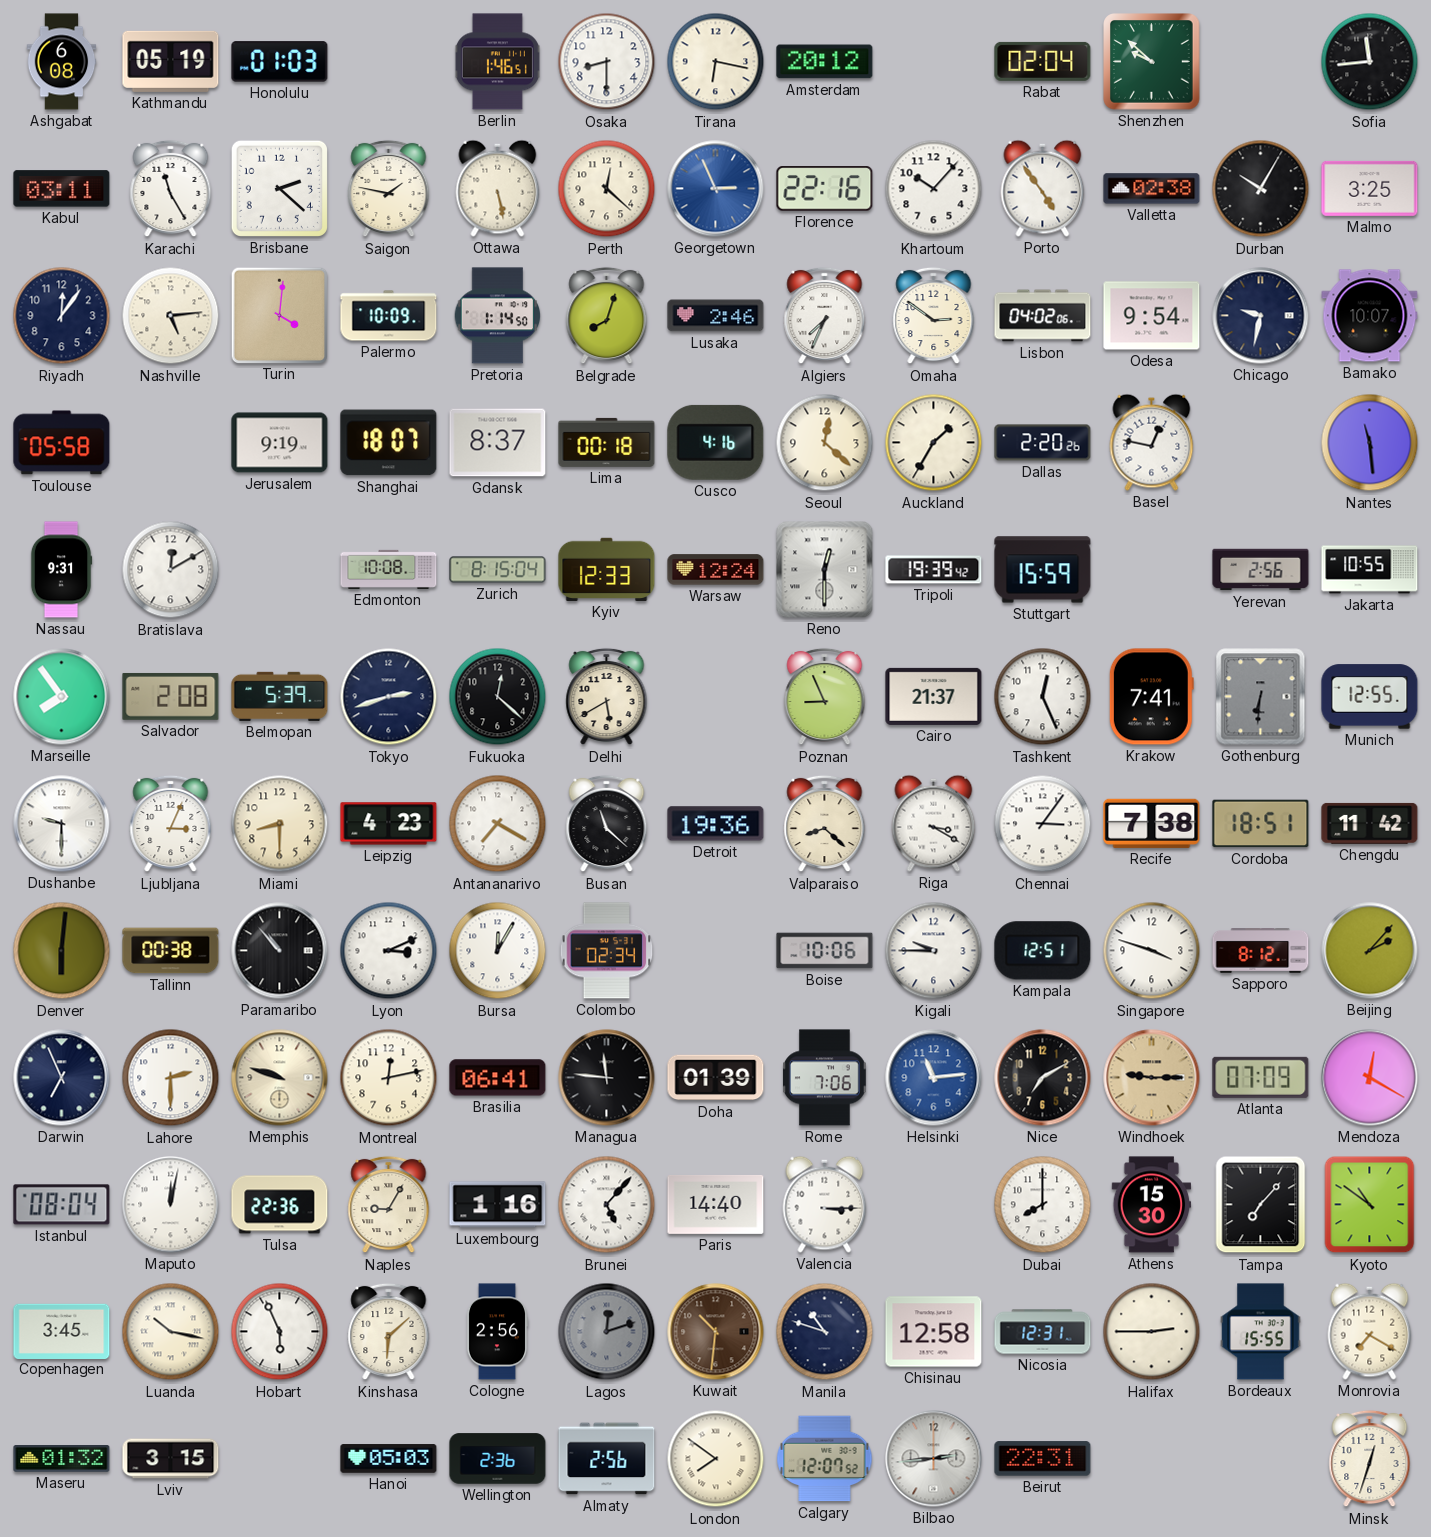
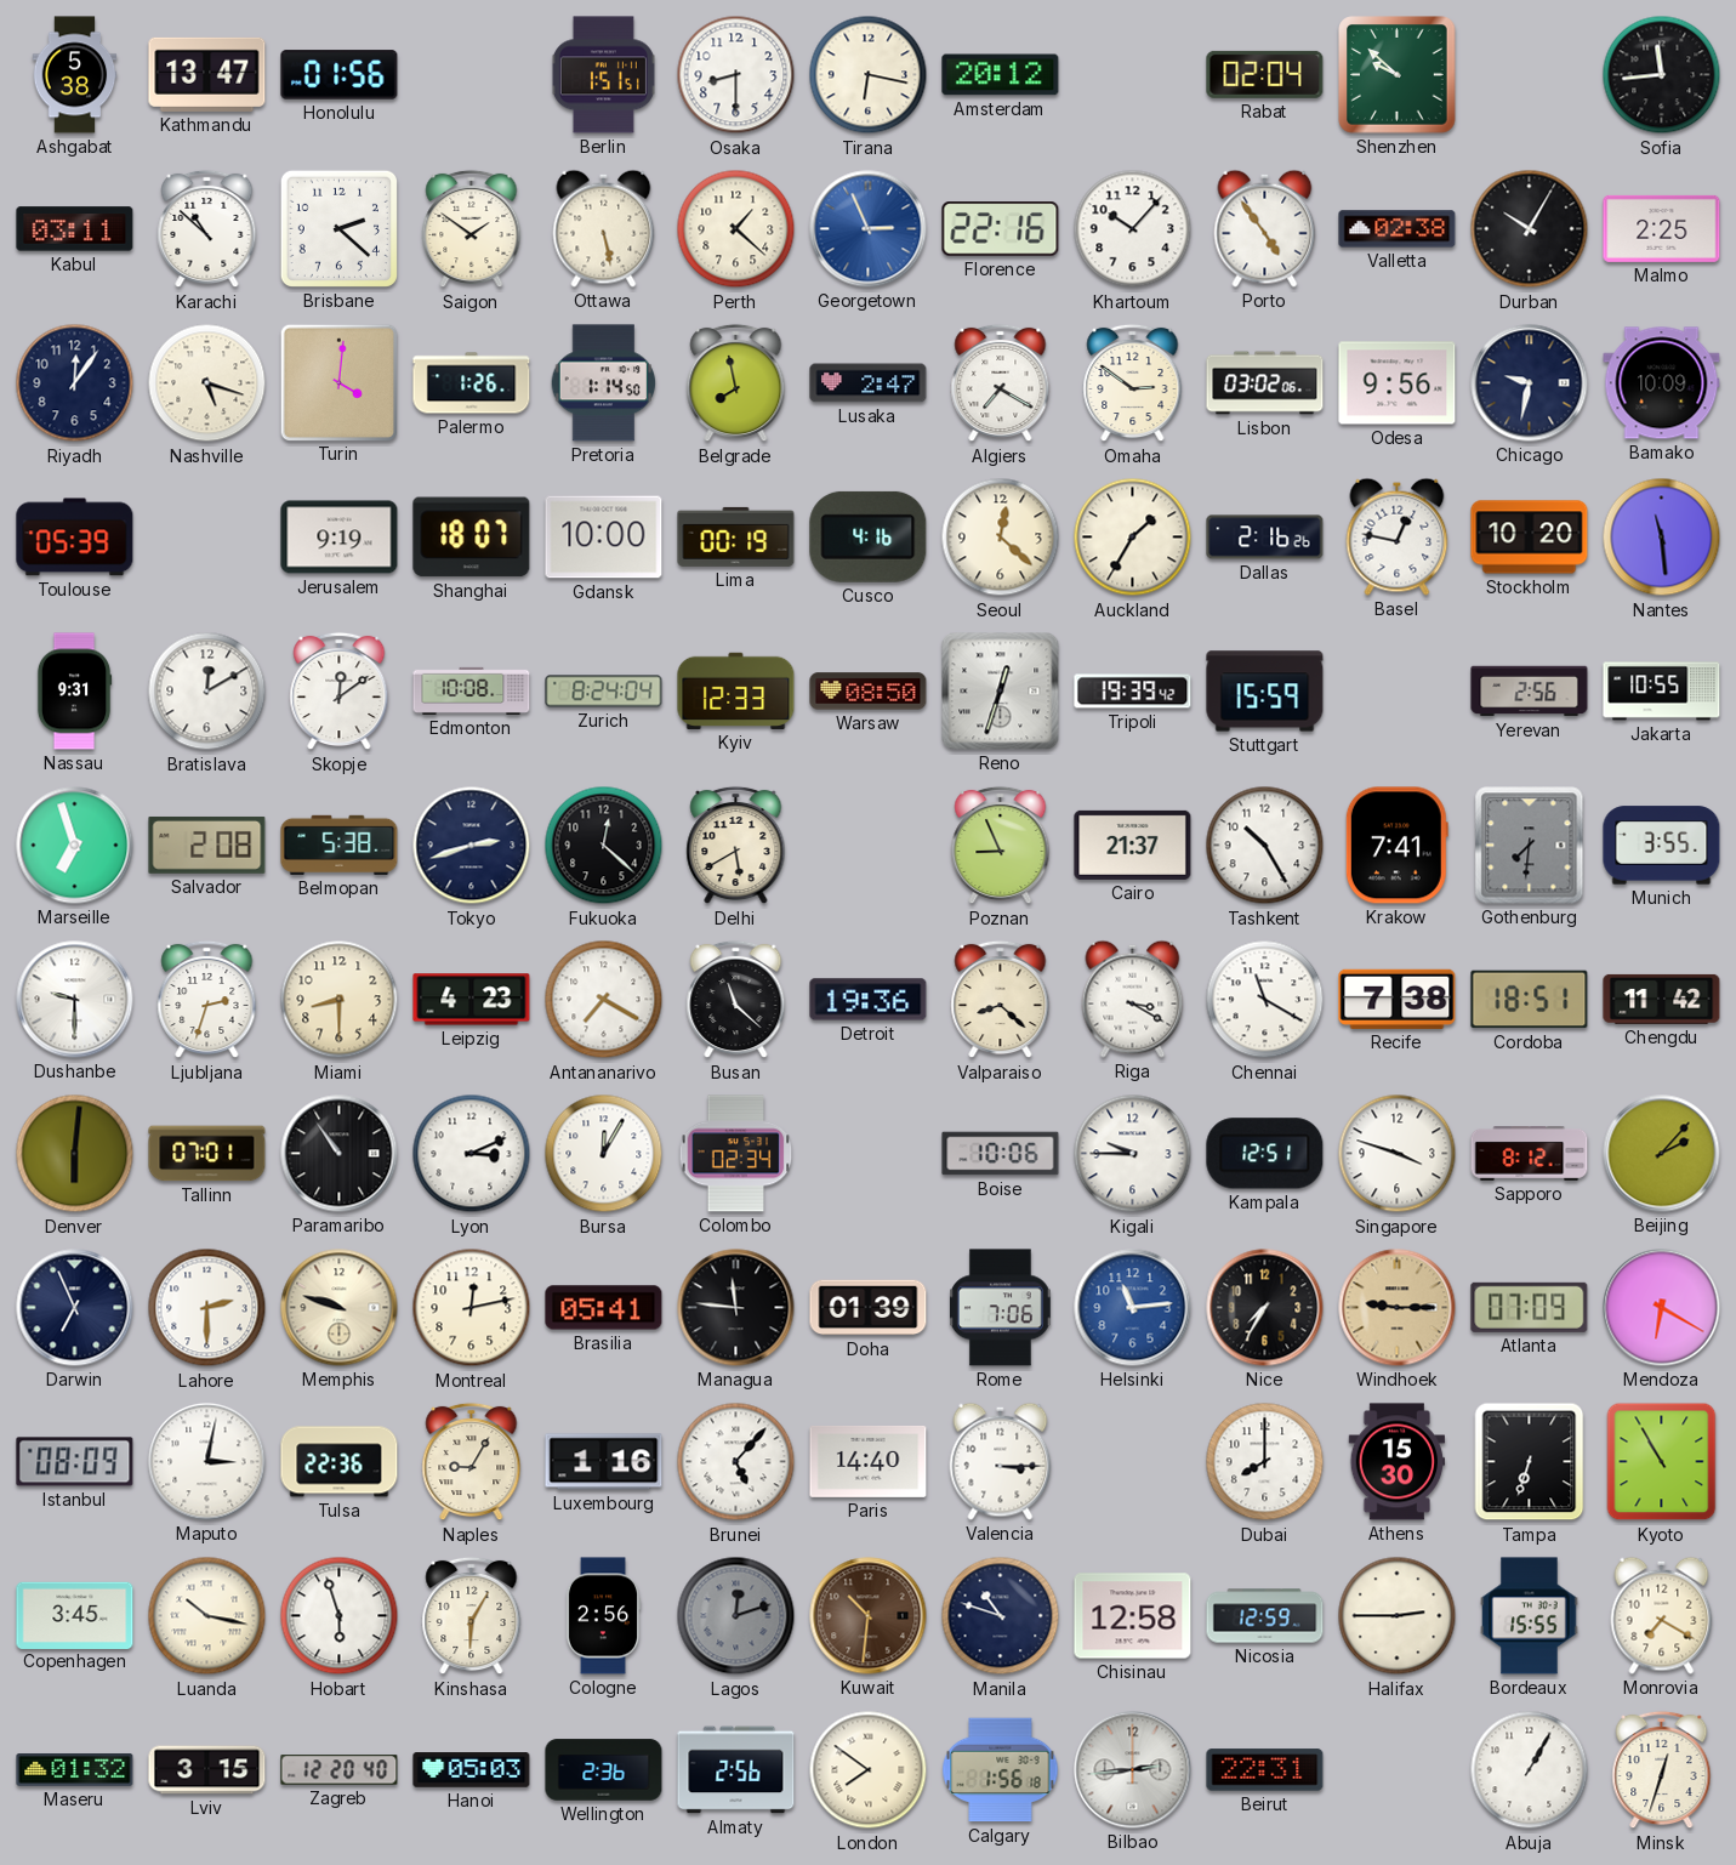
Ashgabat: 6:08 -> 5:38
Kathmandu: 05:19 -> 13:47
Honolulu: 01:03 -> 01:56
Berlin: 1:46 -> 1:51
Karachi: 11:25 -> 10:52
Saigon: 1:47 -> 1:51
Perth: 12:22 -> 1:22
Malmo: 3:25 -> 2:25
Nashville: 5:14 -> 5:18
Palermo: 10:09 -> 1:26
Belgrade: 8:03 -> 7:58
Lusaka: 2:46 -> 2:47
Algiers: 7:34 -> 7:20
Lisbon: 04:02 -> 03:02
Odesa: 9:54 -> 9:56
Bamako: 10:07 -> 10:09
Toulouse: 05:58 -> 05:39
Gdansk: 8:37 -> 10:00
Lima: 00:18 -> 00:19
Dallas: 2:20 -> 2:16
Stockholm: none -> 10:20
Skopje: none -> 12:09
Zurich: 8:15 -> 8:24
Warsaw: 12:24 -> 08:50
Reno: 12:30 -> 12:33
Marseille: 7:54 -> 6:57
Belmopan: 5:39 -> 5:38
Tashkent: 12:26 -> 10:25
Gothenburg: 6:31 -> 7:31
Munich: 12:55 -> 3:55
Ljubljana: 3:04 -> 2:33
Chennai: 3:06 -> 11:20
Tallinn: 00:38 -> 07:01
Paramaribo: 10:53 -> 10:54
Brasilia: 06:41 -> 05:41
Nice: 7:10 -> 7:35
Mendoza: 12:20 -> 6:20
Istanbul: 08:04 -> 08:09
Maputo: 12:02 -> 3:02
Tampa: 7:07 -> 6:33
Kyoto: 10:51 -> 10:55
Hobart: 5:56 -> 5:57
Kinshasa: 6:08 -> 6:05
Nicosia: 12:31 -> 12:59
Zagreb: none -> 12:20
Calgary: 12:07 -> 1:56
Abuja: none -> 1:05
